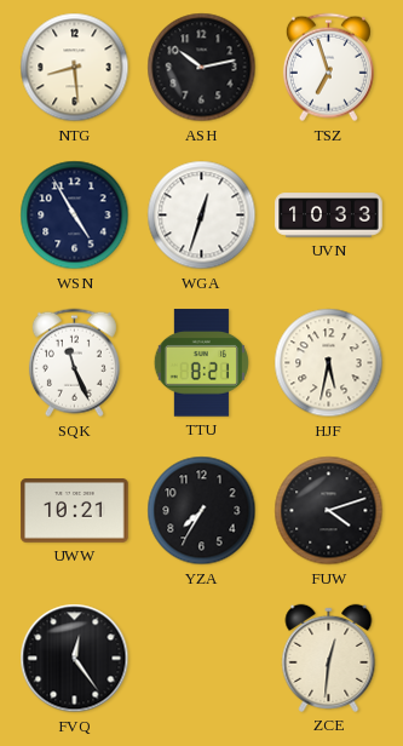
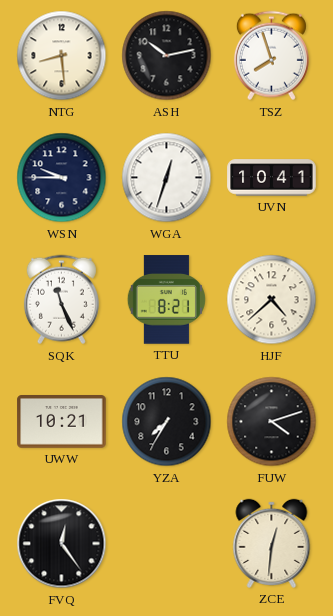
TSZ: 6:57 -> 7:57
WSN: 4:55 -> 9:45
UVN: 10:33 -> 10:41
HJF: 5:32 -> 4:38
